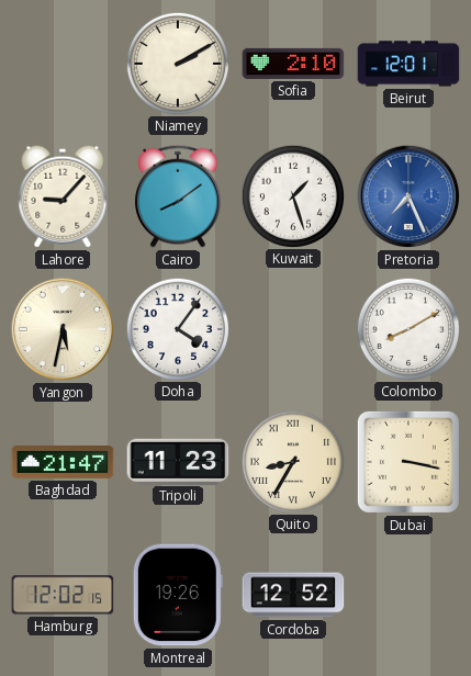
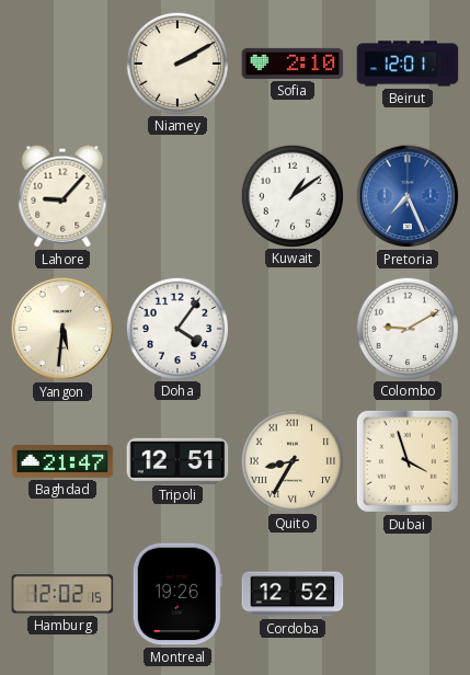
Cairo: 8:09 -> none
Kuwait: 1:27 -> 1:09
Yangon: 5:32 -> 5:31
Colombo: 8:10 -> 9:10
Tripoli: 11:23 -> 12:51
Dubai: 3:17 -> 3:57
